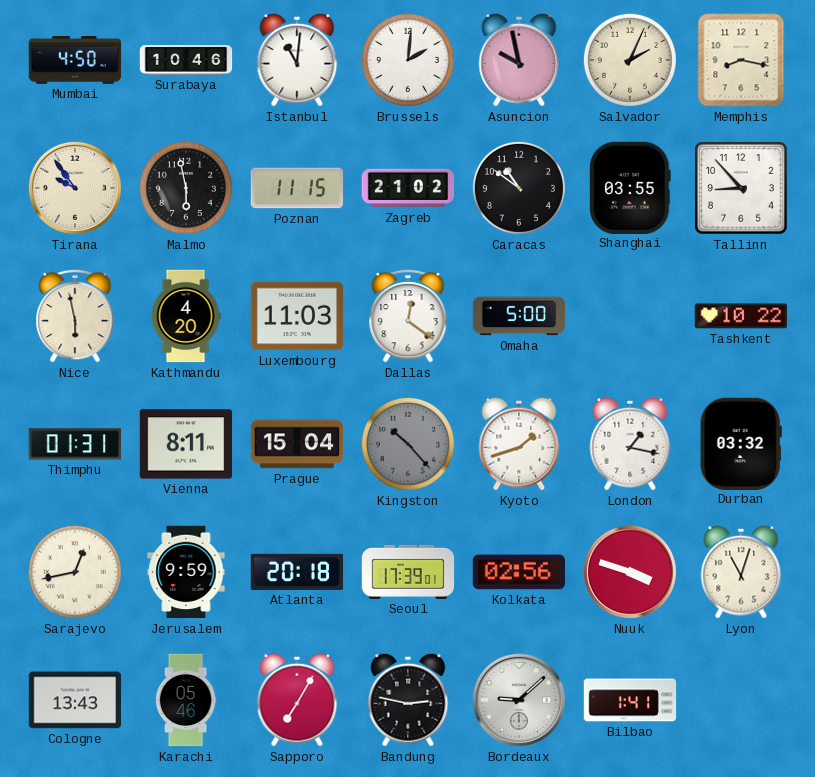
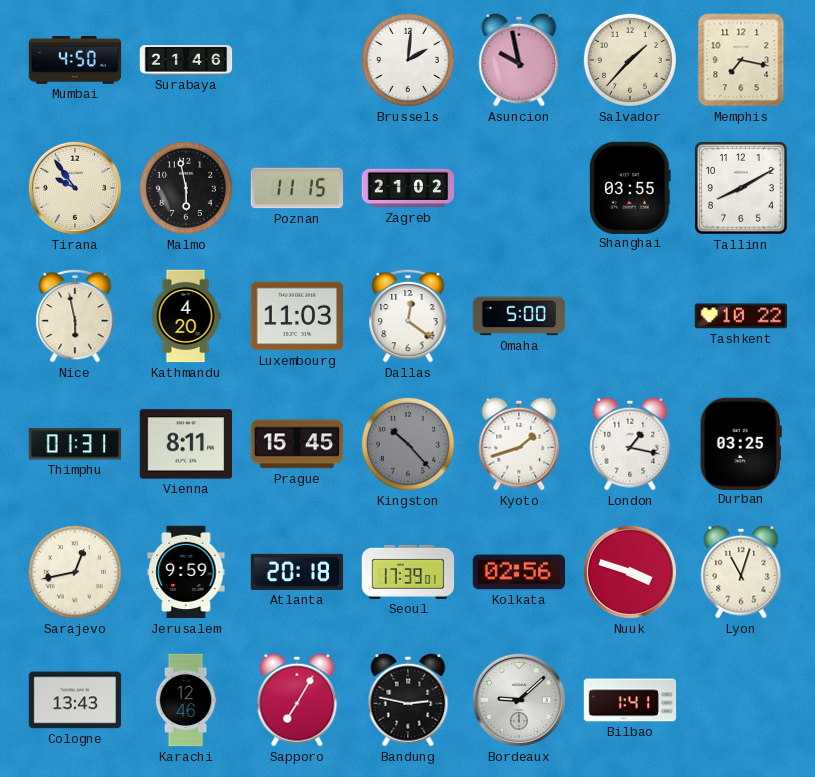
Surabaya: 10:46 -> 21:46
Istanbul: 11:01 -> none
Salvador: 2:04 -> 1:37
Memphis: 8:17 -> 7:17
Caracas: 10:51 -> none
Tallinn: 8:53 -> 8:10
Prague: 15:04 -> 15:45
Durban: 03:32 -> 03:25
Karachi: 05:46 -> 12:46
